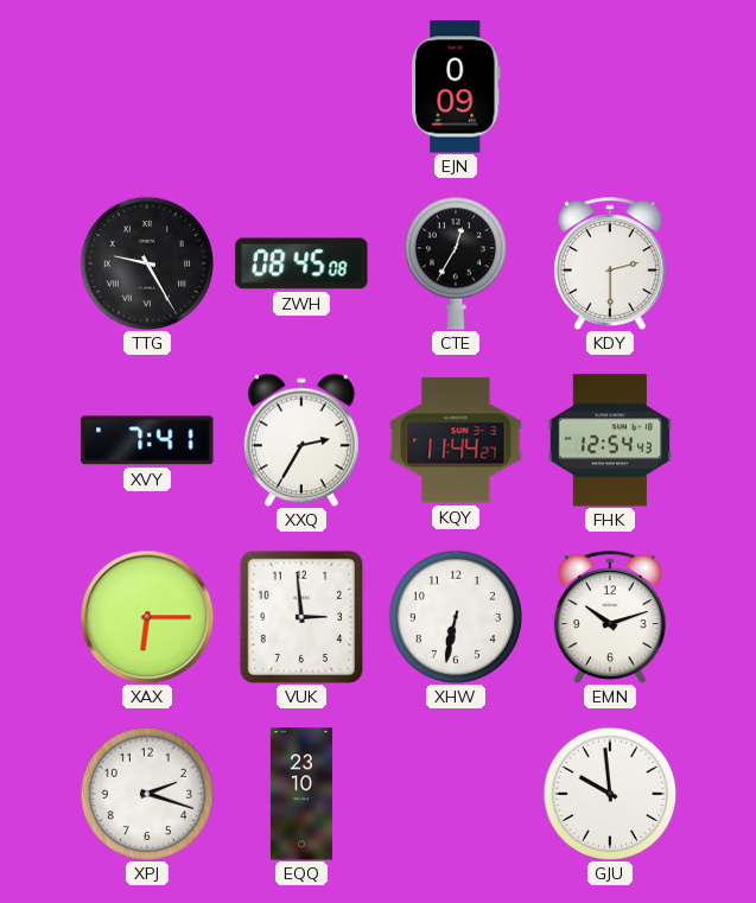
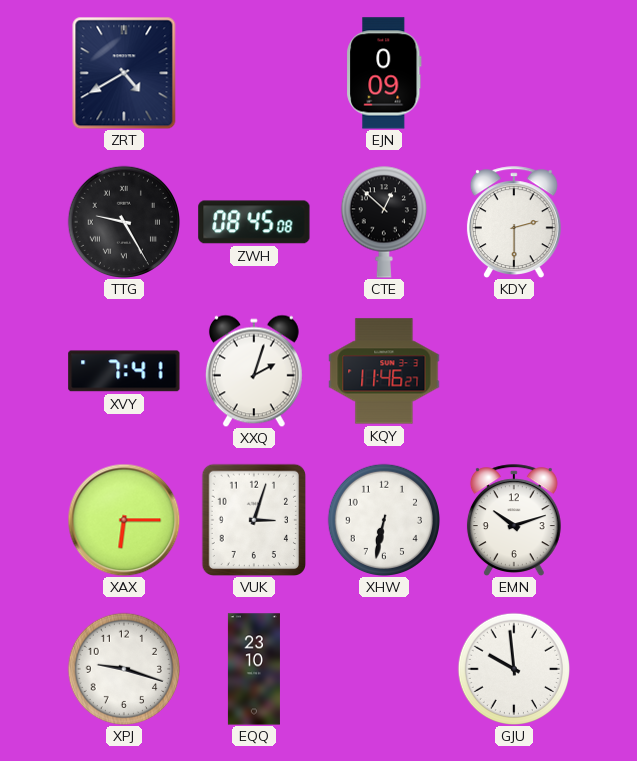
ZRT: none -> 4:40
CTE: 12:35 -> 12:52
XXQ: 2:35 -> 2:03
KQY: 11:44 -> 11:46
FHK: 12:54 -> none
VUK: 2:59 -> 3:03
XPJ: 2:18 -> 9:18
